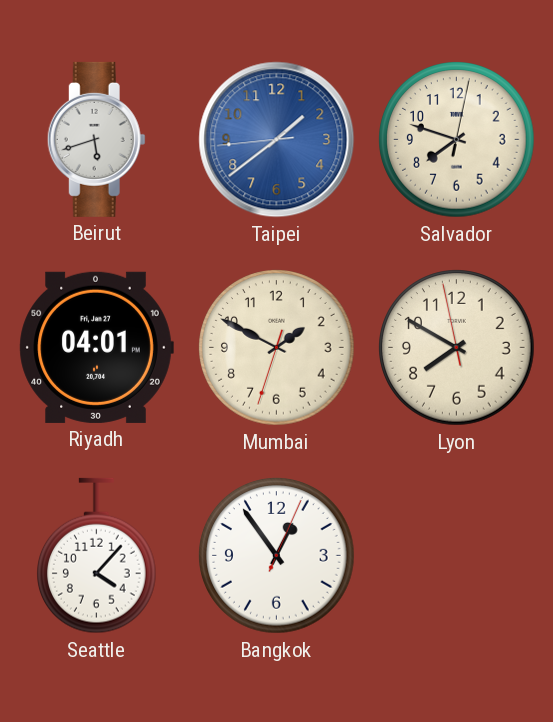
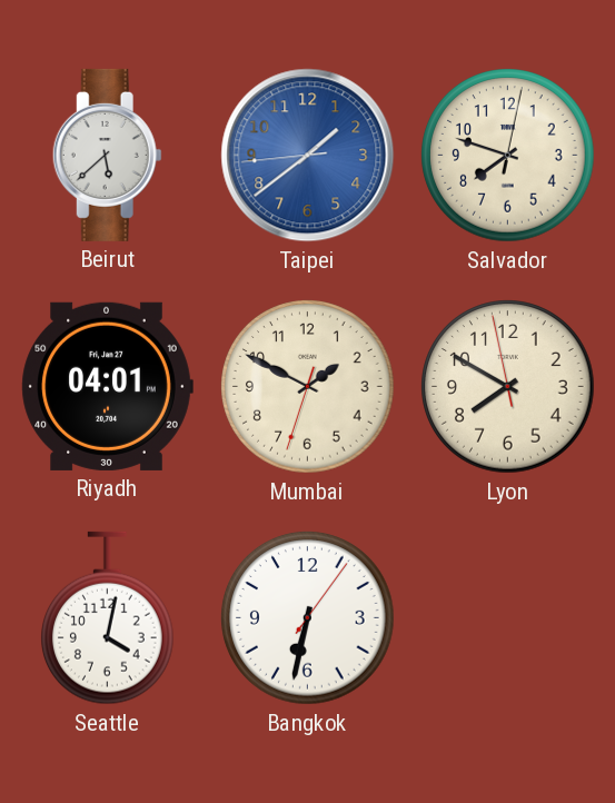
Beirut: 5:42 -> 5:38
Seattle: 4:07 -> 4:02
Bangkok: 12:54 -> 6:32
